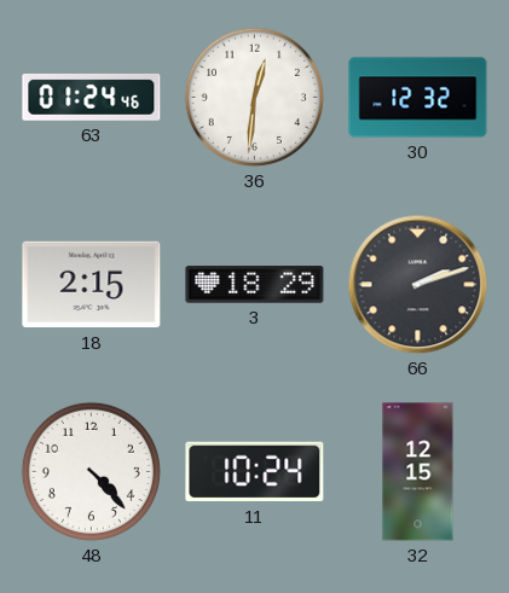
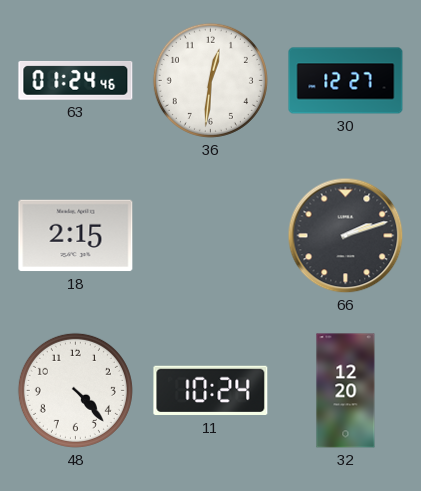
30: 12:32 -> 12:27
3: 18:29 -> none
32: 12:15 -> 12:20
